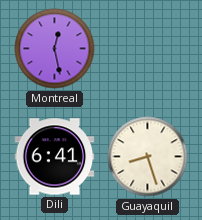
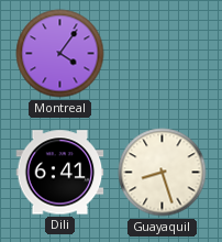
Montreal: 12:28 -> 4:06
